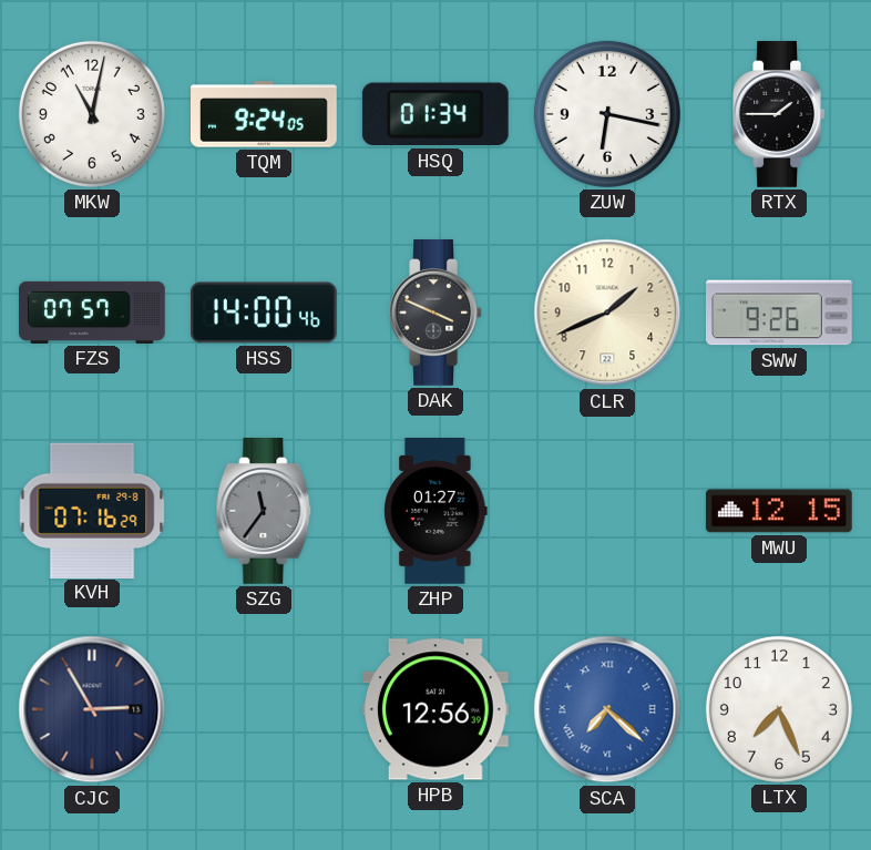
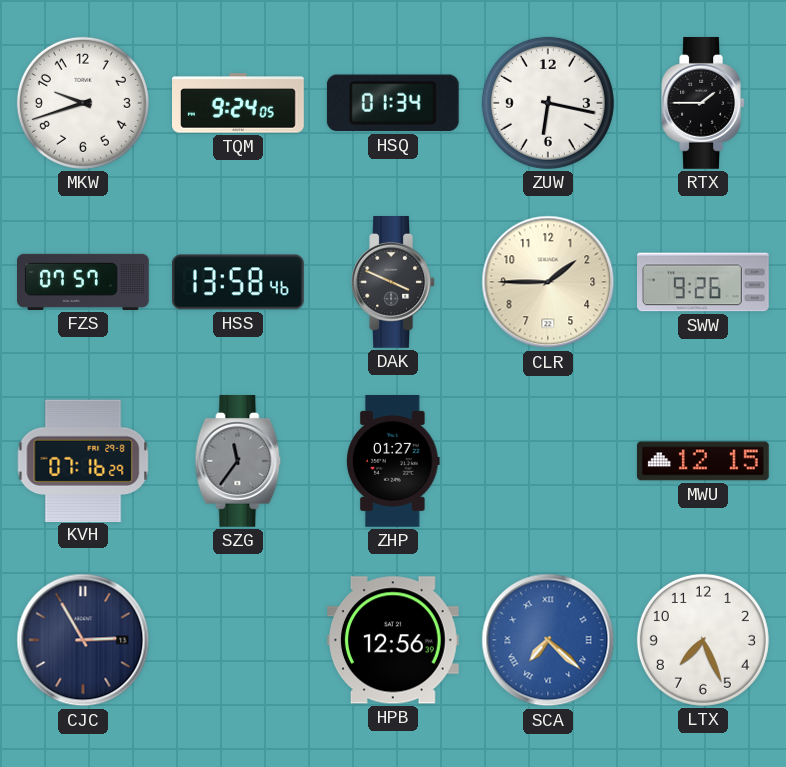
MKW: 11:02 -> 9:42
HSS: 14:00 -> 13:58
CLR: 1:41 -> 1:45
